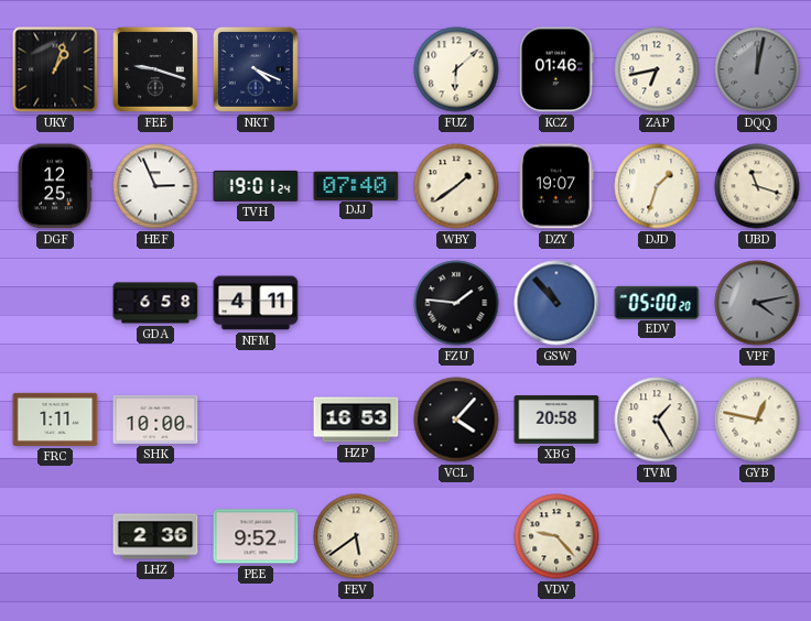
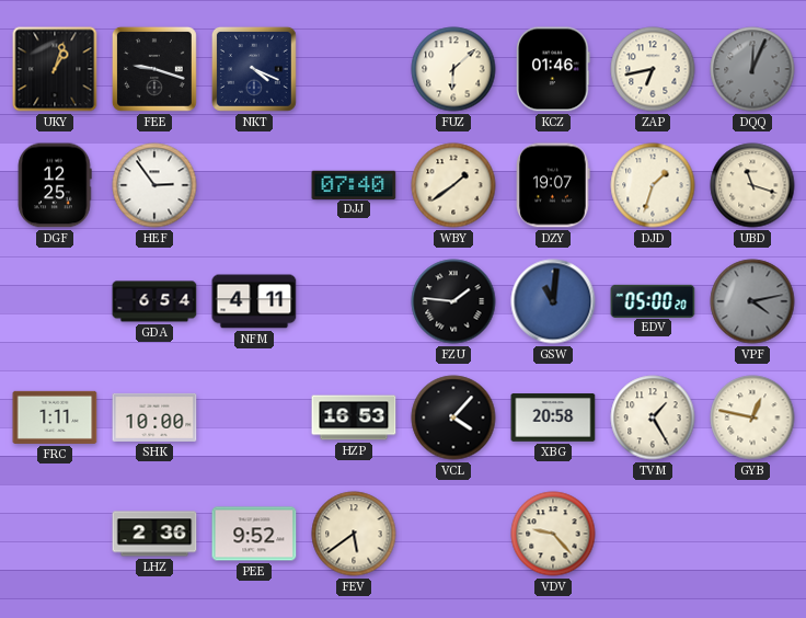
DQQ: 12:02 -> 12:04
HEF: 2:56 -> 2:54
TVH: 19:01 -> none
GDA: 6:58 -> 6:54
GSW: 10:53 -> 11:01
